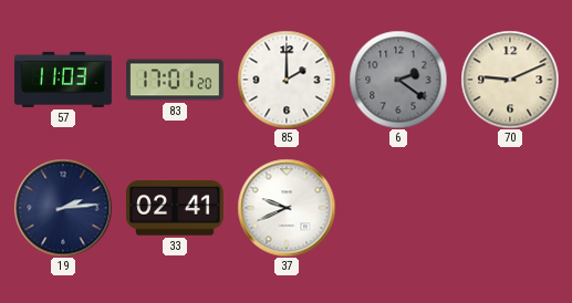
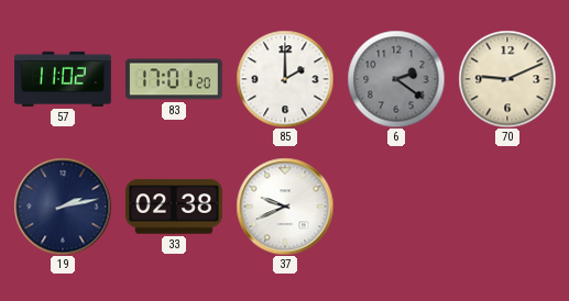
57: 11:03 -> 11:02
19: 2:14 -> 2:13
33: 02:41 -> 02:38
